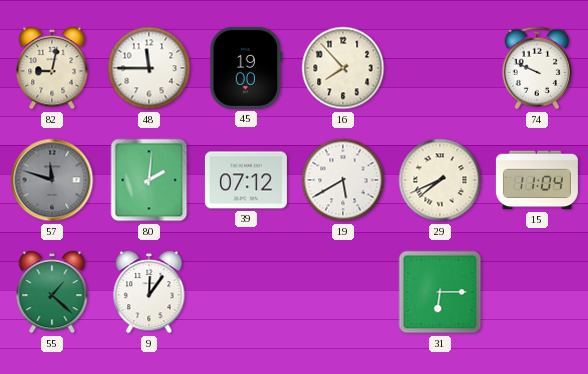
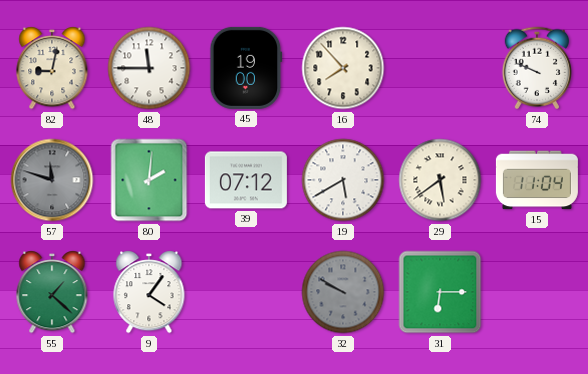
29: 7:41 -> 5:39
9: 12:06 -> 4:06
32: none -> 9:50
